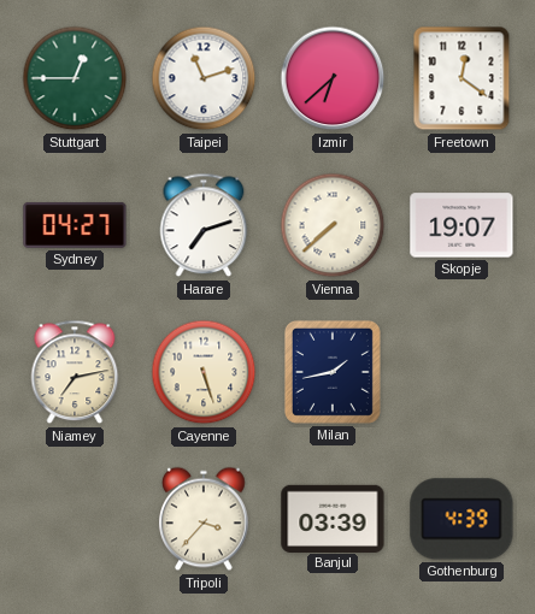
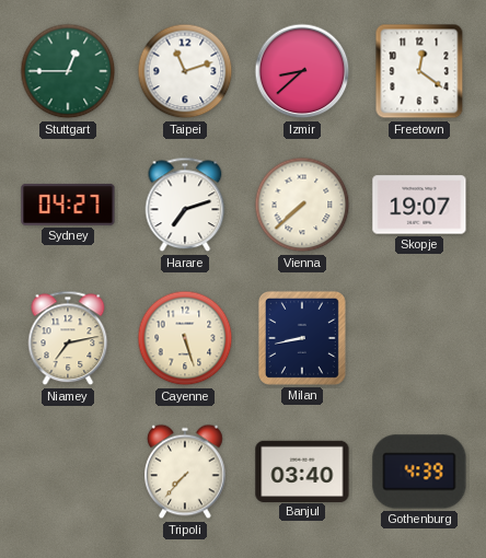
Izmir: 6:38 -> 8:38
Milan: 1:43 -> 8:43
Tripoli: 3:37 -> 7:37
Banjul: 03:39 -> 03:40
